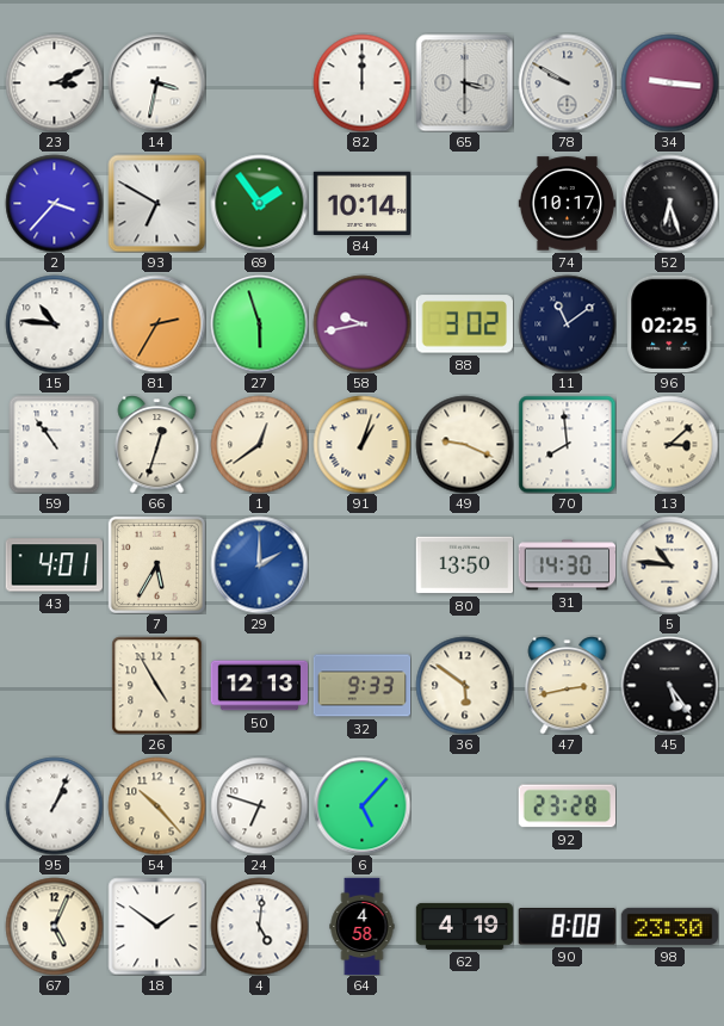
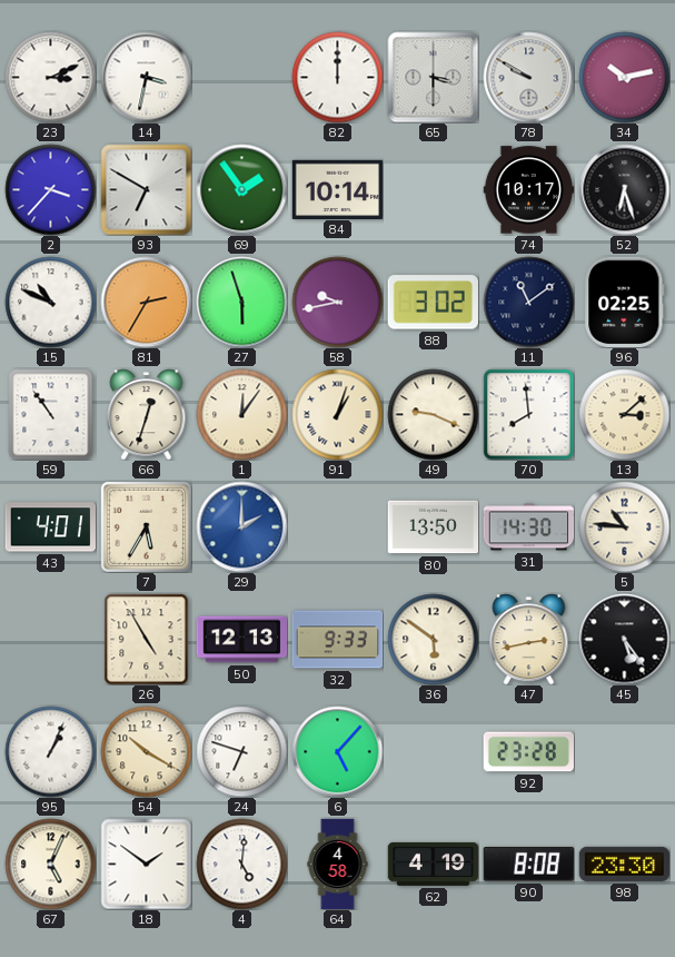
34: 9:16 -> 10:13
15: 10:46 -> 10:49
1: 12:39 -> 12:06
54: 10:23 -> 10:20
